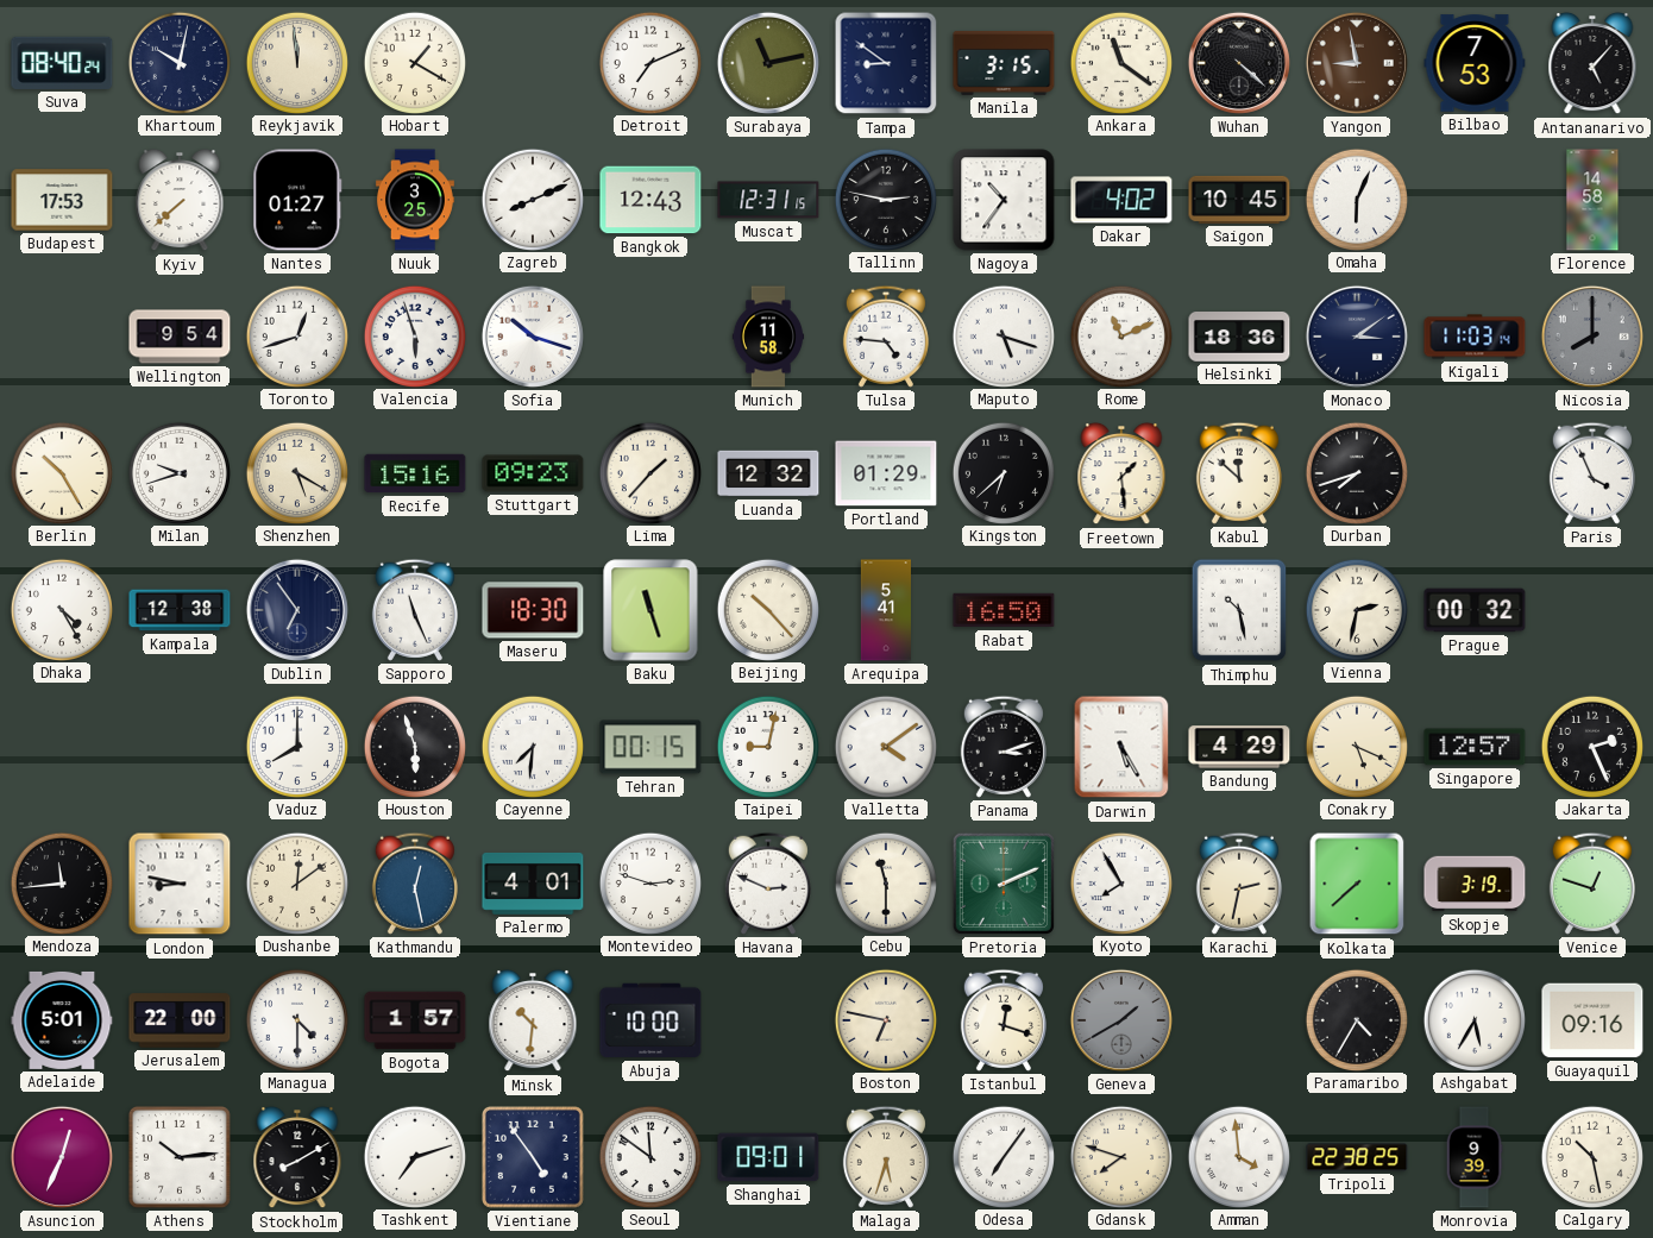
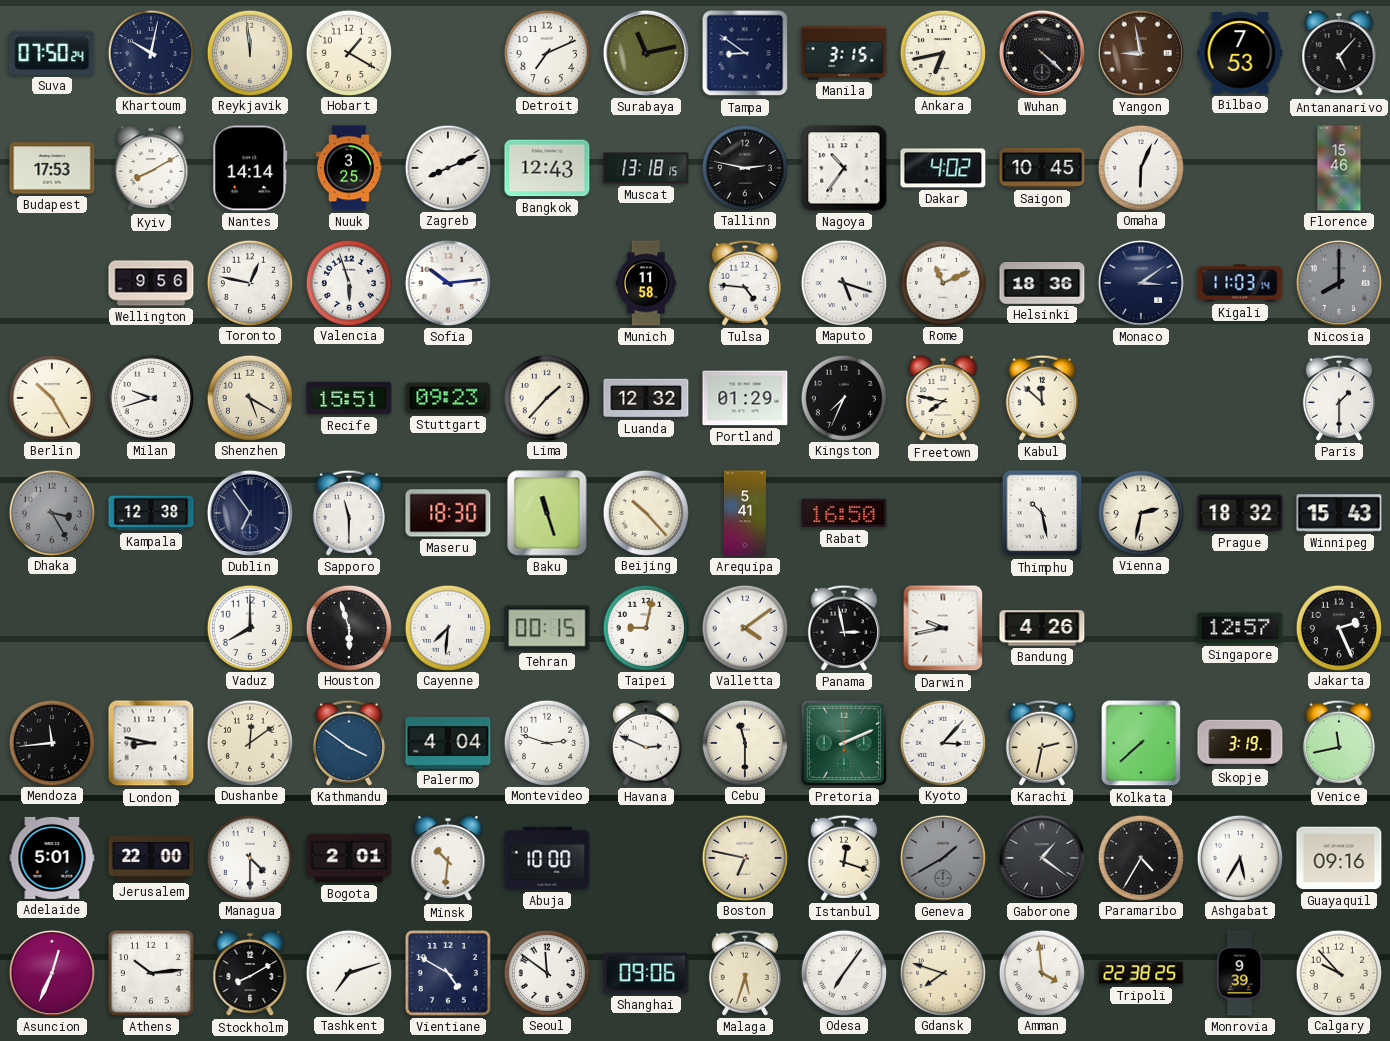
Suva: 08:40 -> 07:50
Ankara: 11:21 -> 6:43
Kyiv: 7:38 -> 8:10
Nantes: 01:27 -> 14:14
Muscat: 12:31 -> 13:18
Florence: 14:58 -> 15:46
Wellington: 9:54 -> 9:56
Toronto: 12:42 -> 12:47
Sofia: 10:18 -> 10:14
Recife: 15:16 -> 15:51
Kingston: 6:38 -> 7:34
Freetown: 1:29 -> 7:47
Durban: 7:42 -> none
Paris: 3:56 -> 1:30
Dhaka: 4:25 -> 3:25
Dhaka dial: white -> grey
Sapporo: 11:26 -> 11:30
Prague: 00:32 -> 18:32
Winnipeg: none -> 15:43
Panama: 3:12 -> 2:58
Darwin: 5:25 -> 9:43
Bandung: 4:29 -> 4:26
Conakry: 5:19 -> none
Kathmandu: 12:28 -> 3:51
Palermo: 4:01 -> 4:04
Kyoto: 7:55 -> 3:07
Venice: 12:48 -> 11:43
Bogota: 1:57 -> 2:01
Gaborone: none -> 1:21
Vientiane: 4:54 -> 4:50
Shanghai: 09:01 -> 09:06
Calgary: 10:28 -> 9:53
